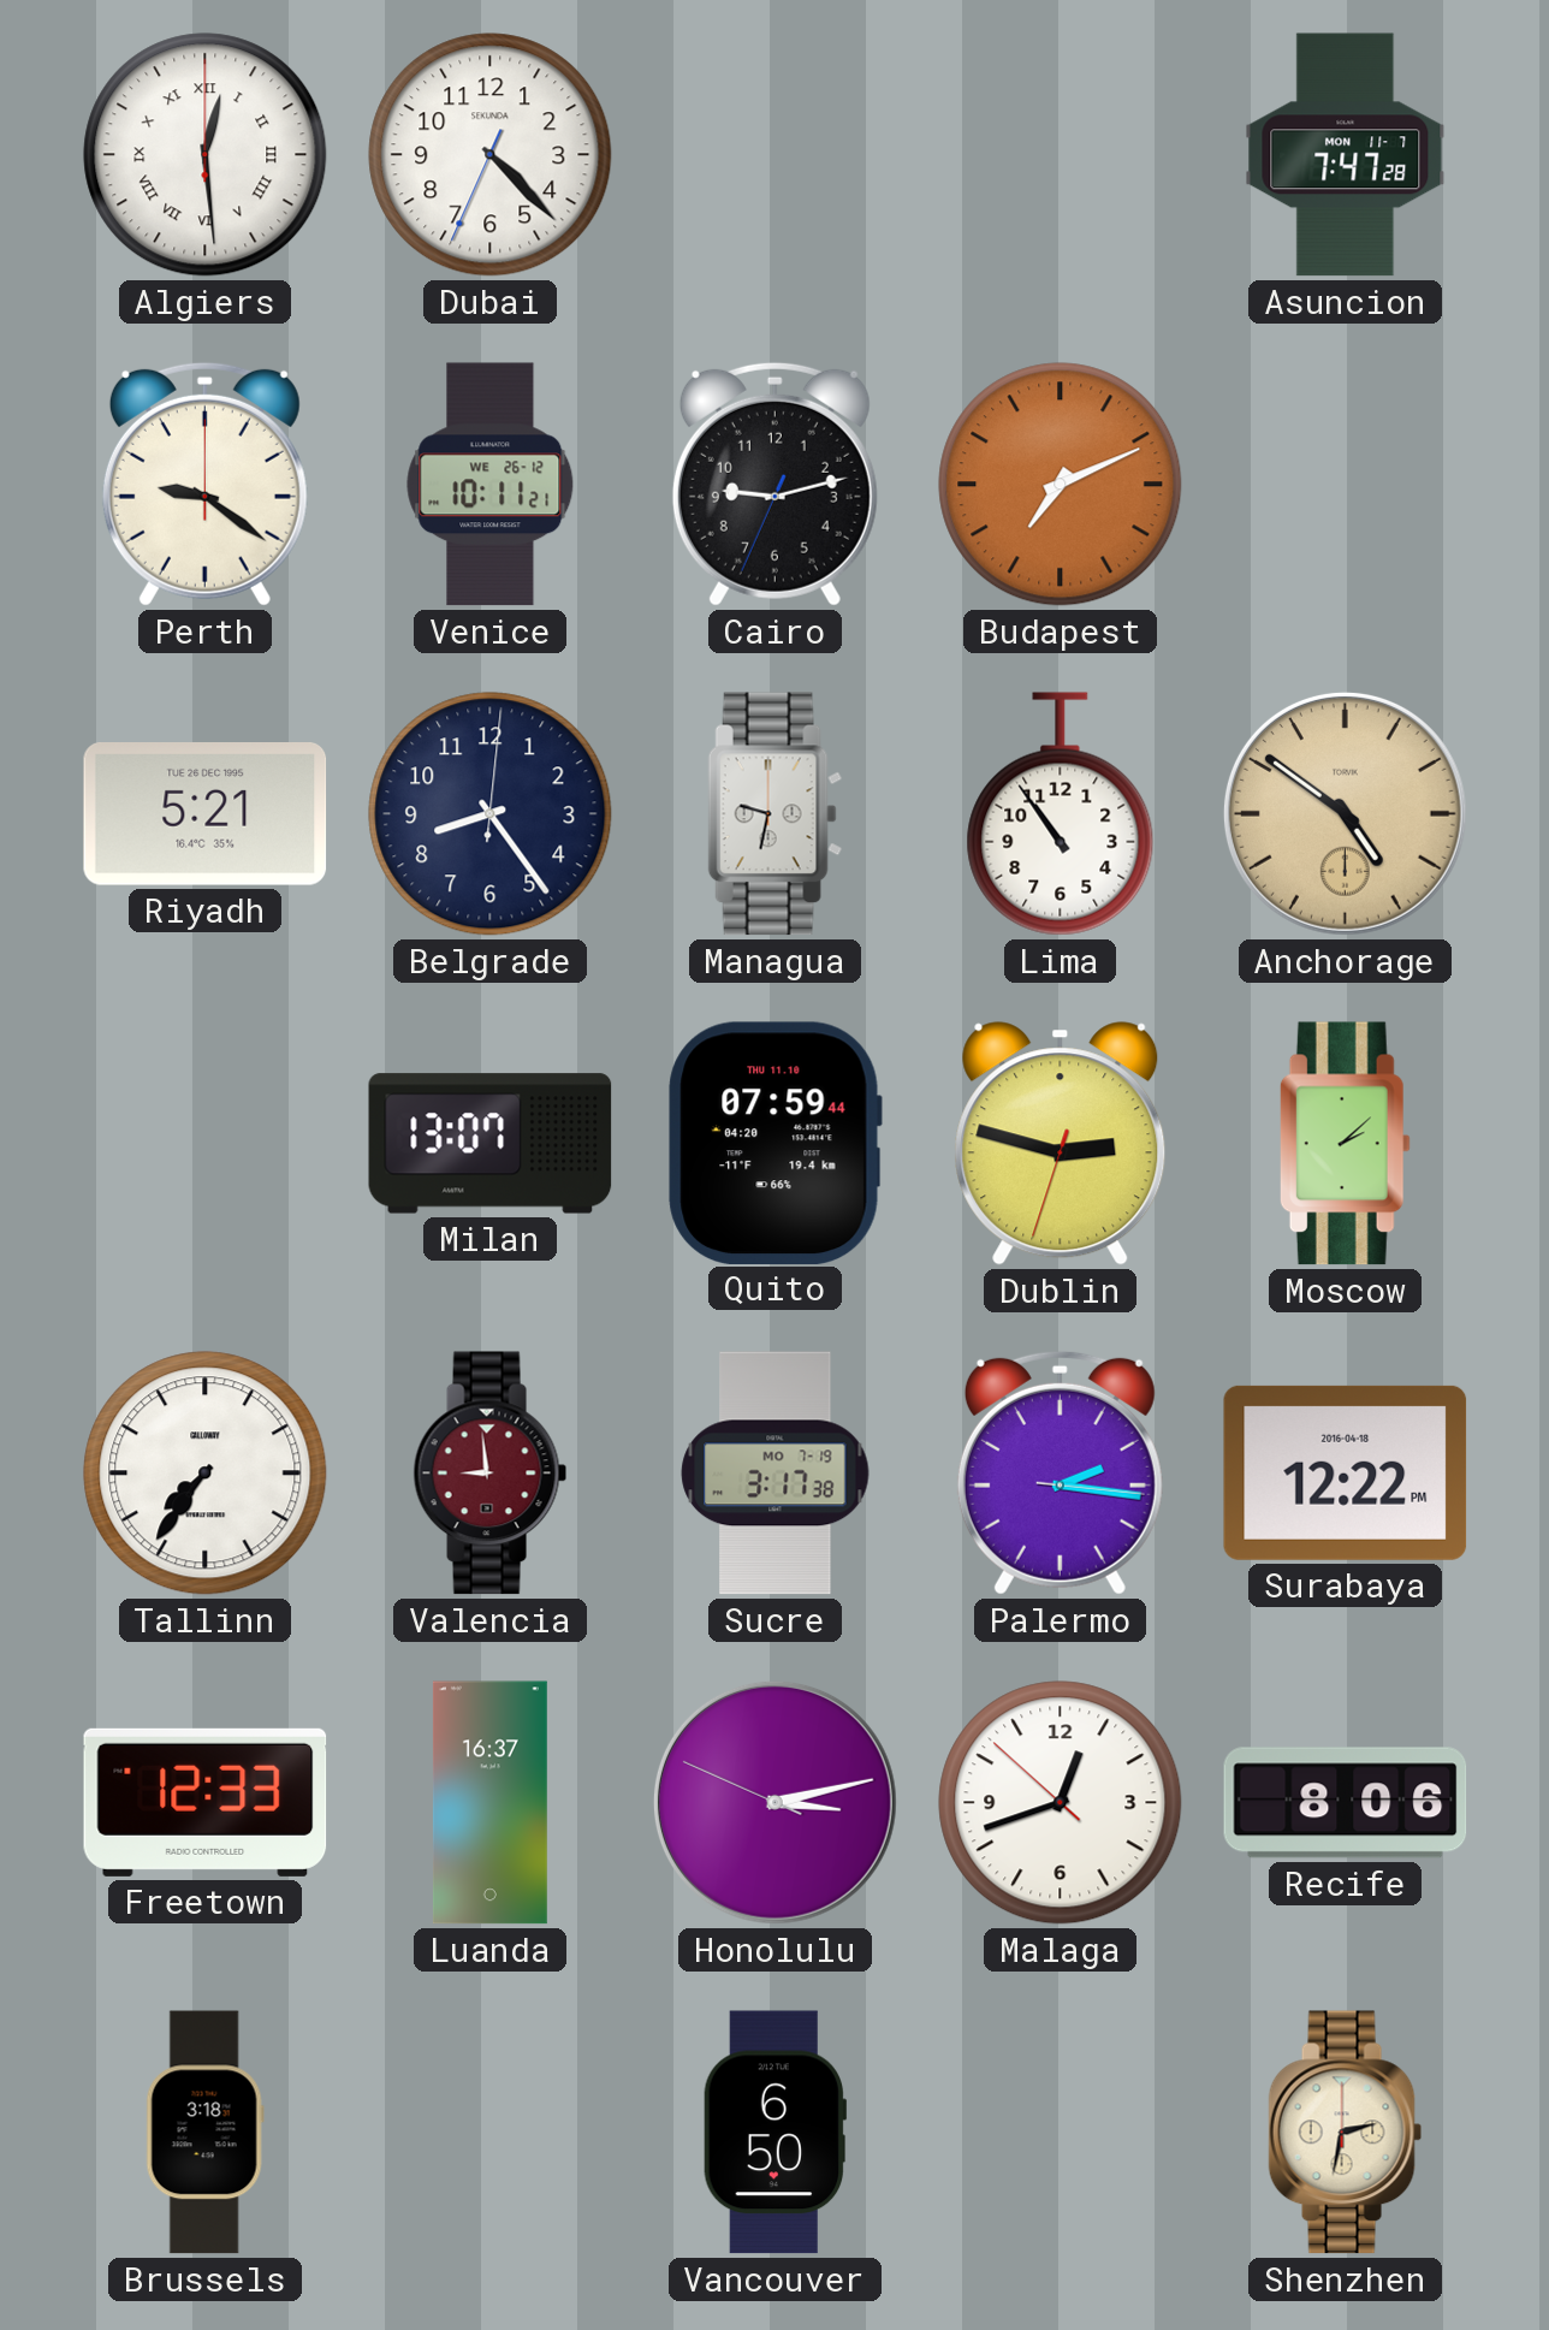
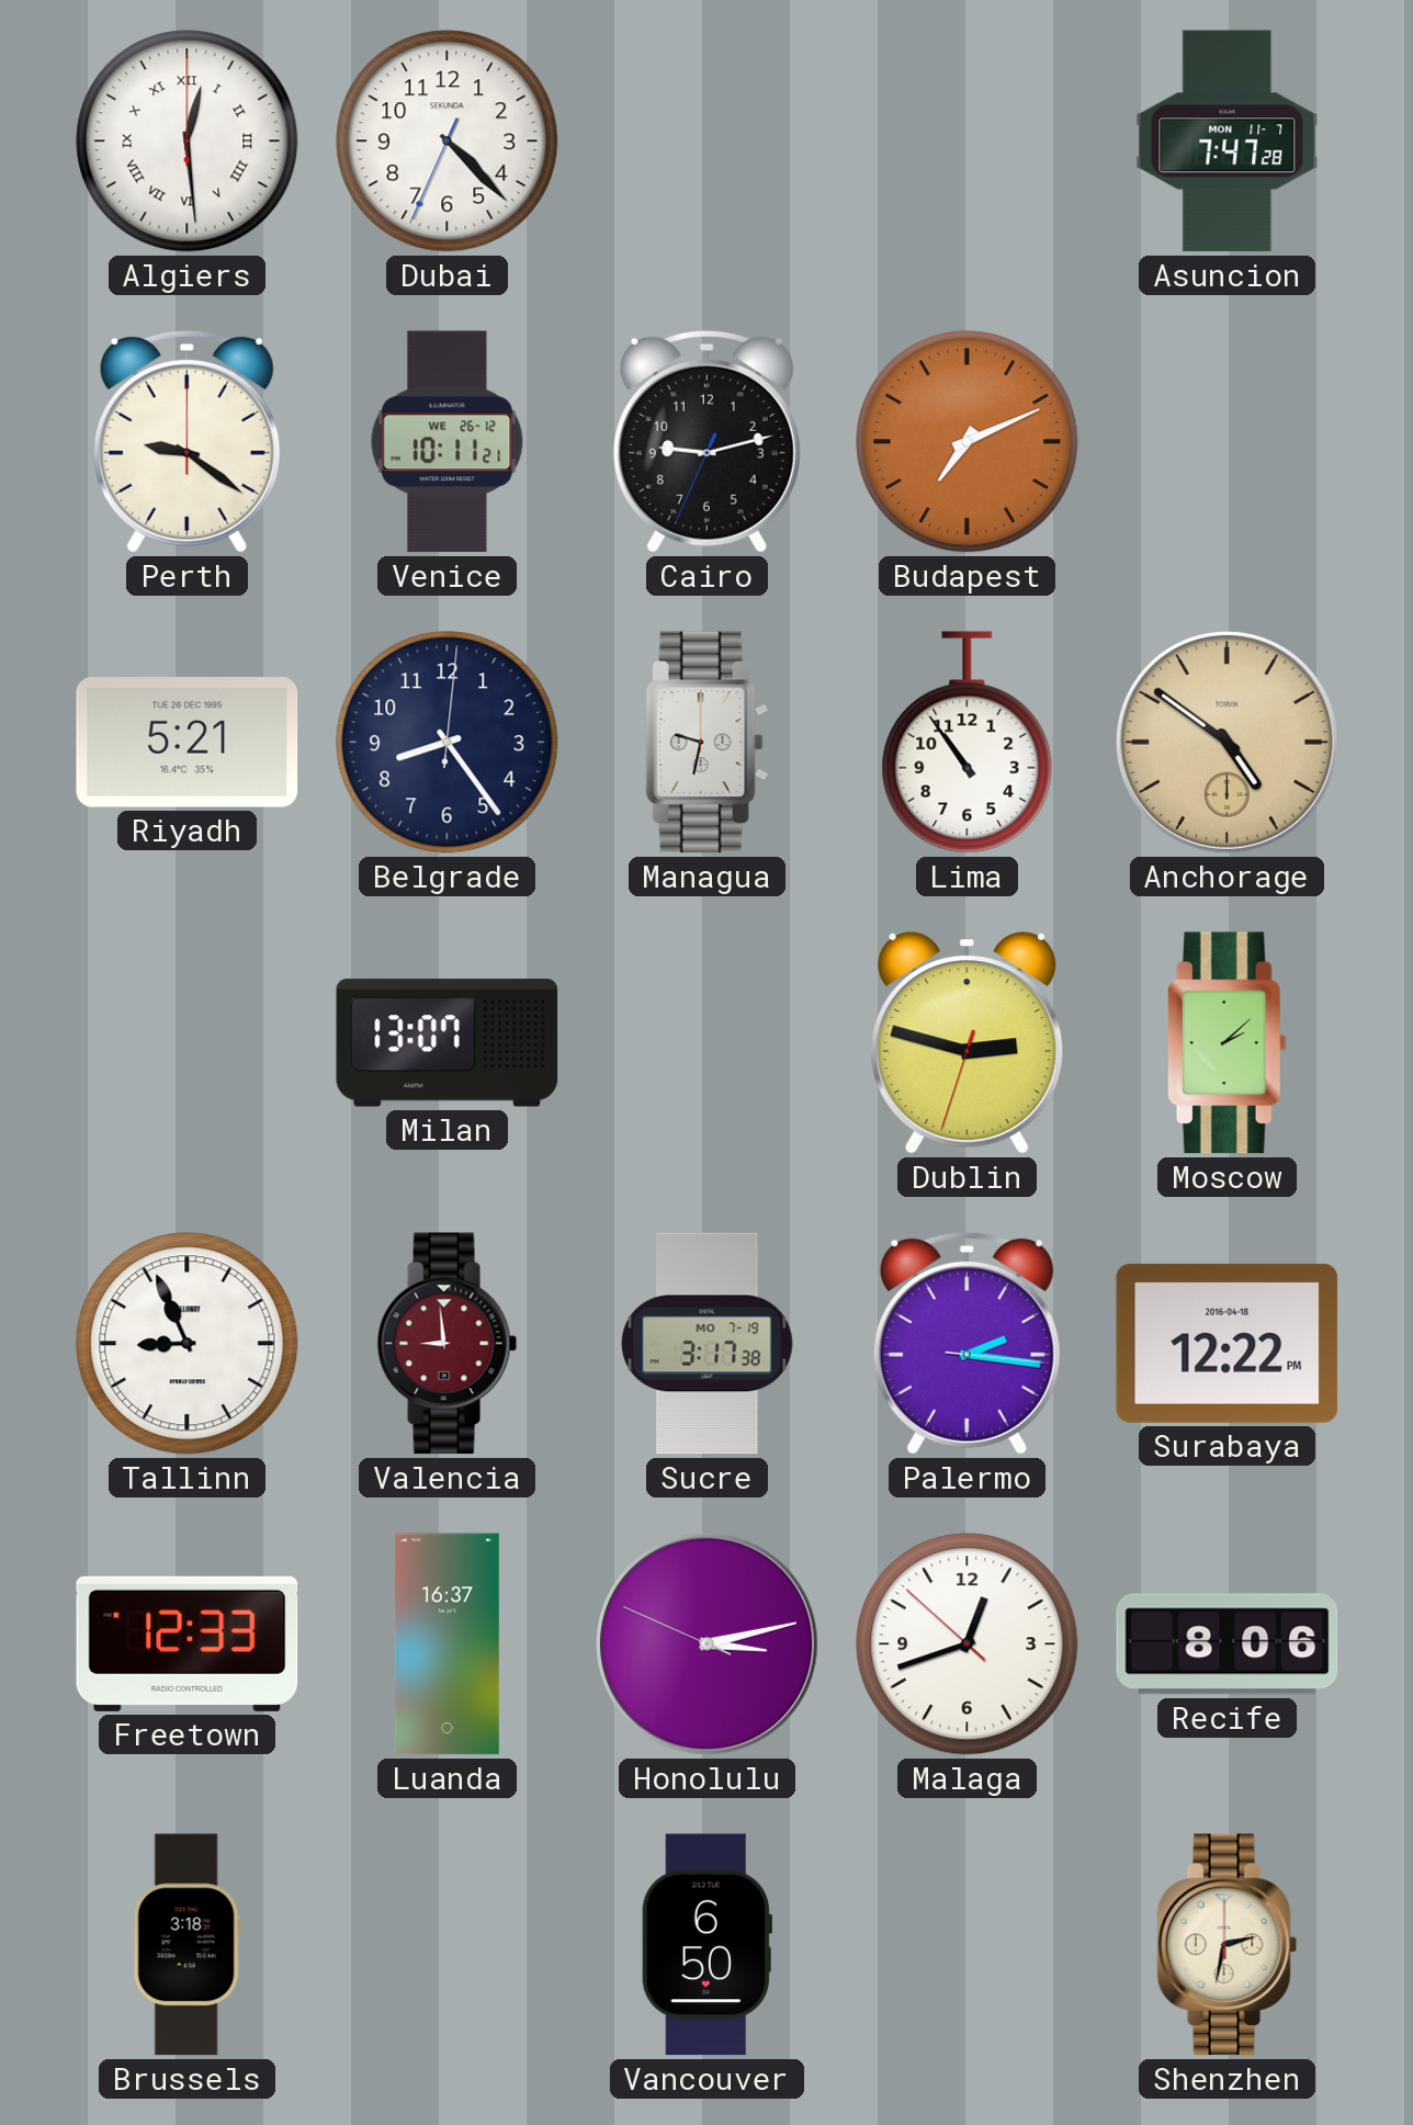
Quito: 07:59 -> none
Tallinn: 7:36 -> 8:56
